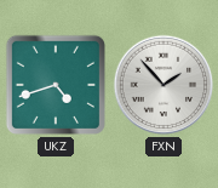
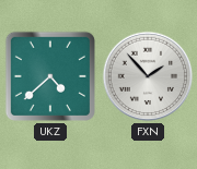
UKZ: 4:42 -> 4:38
